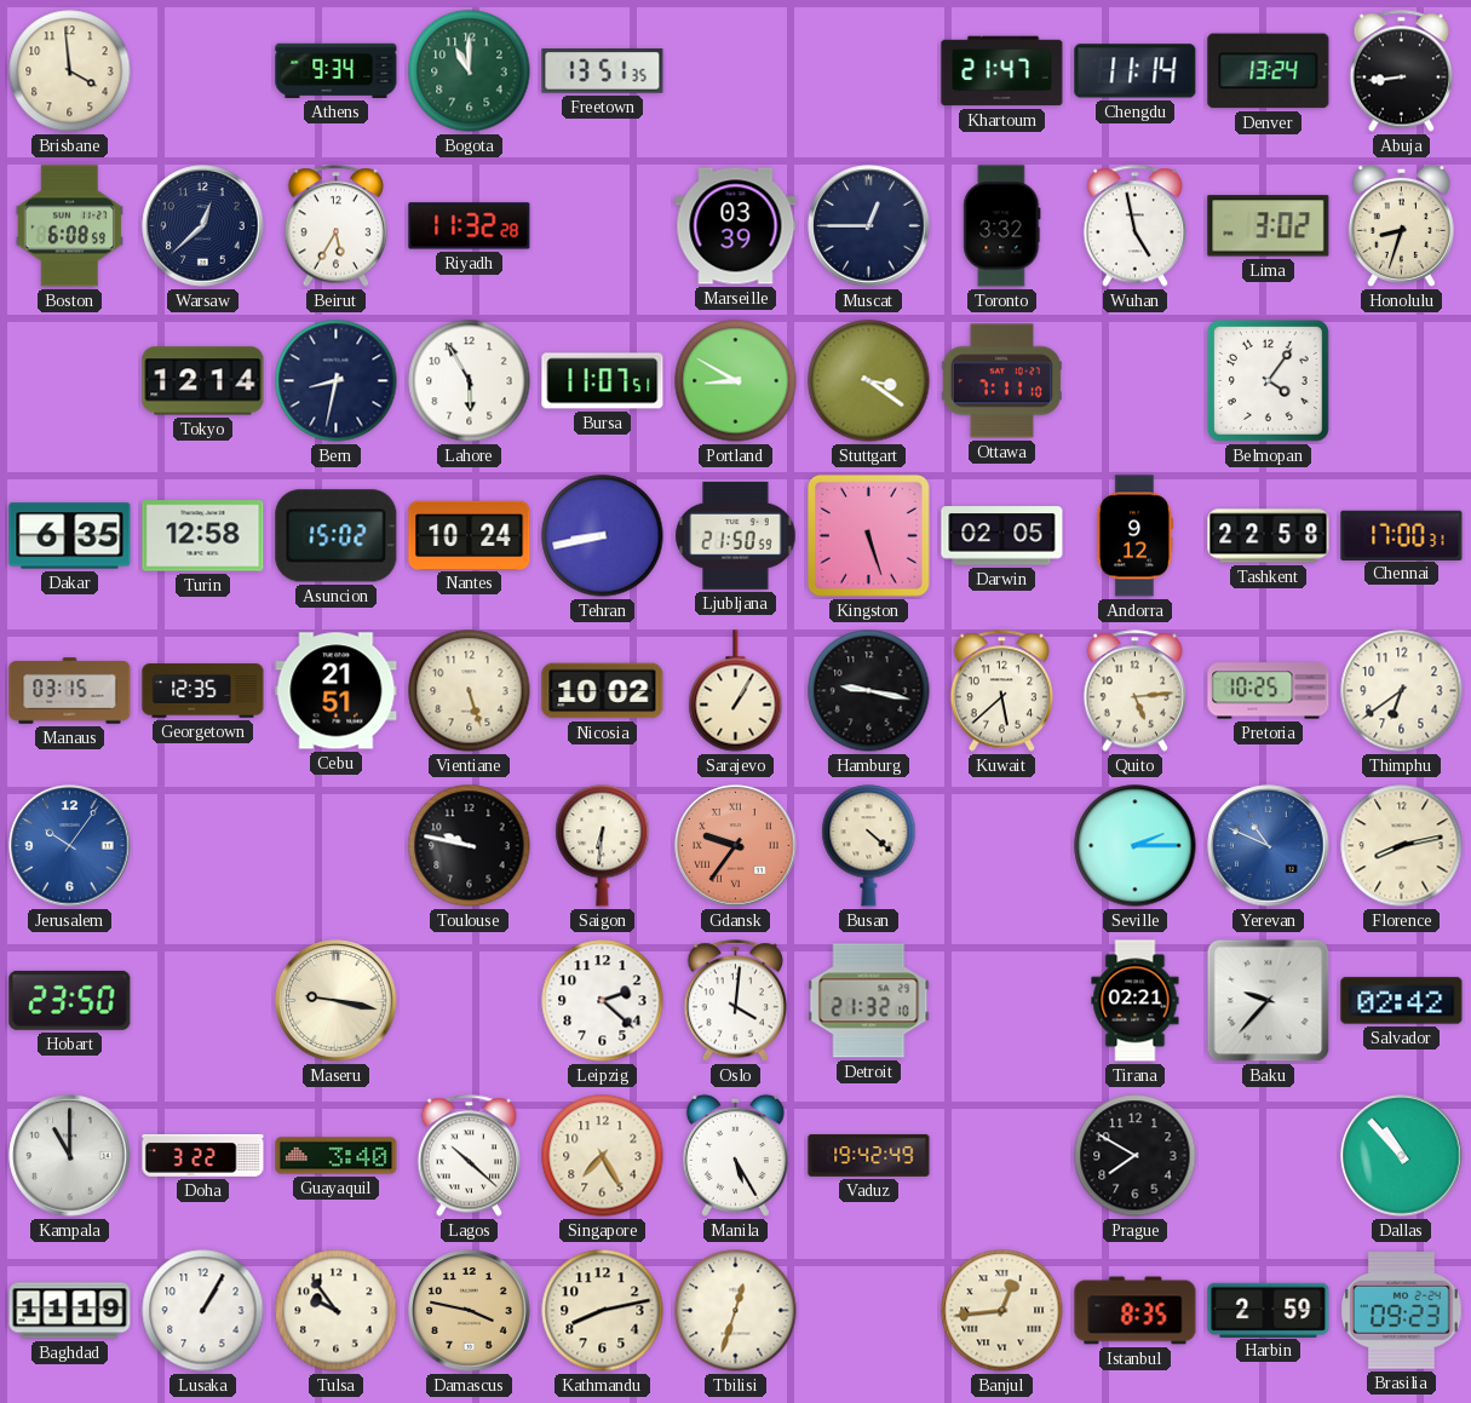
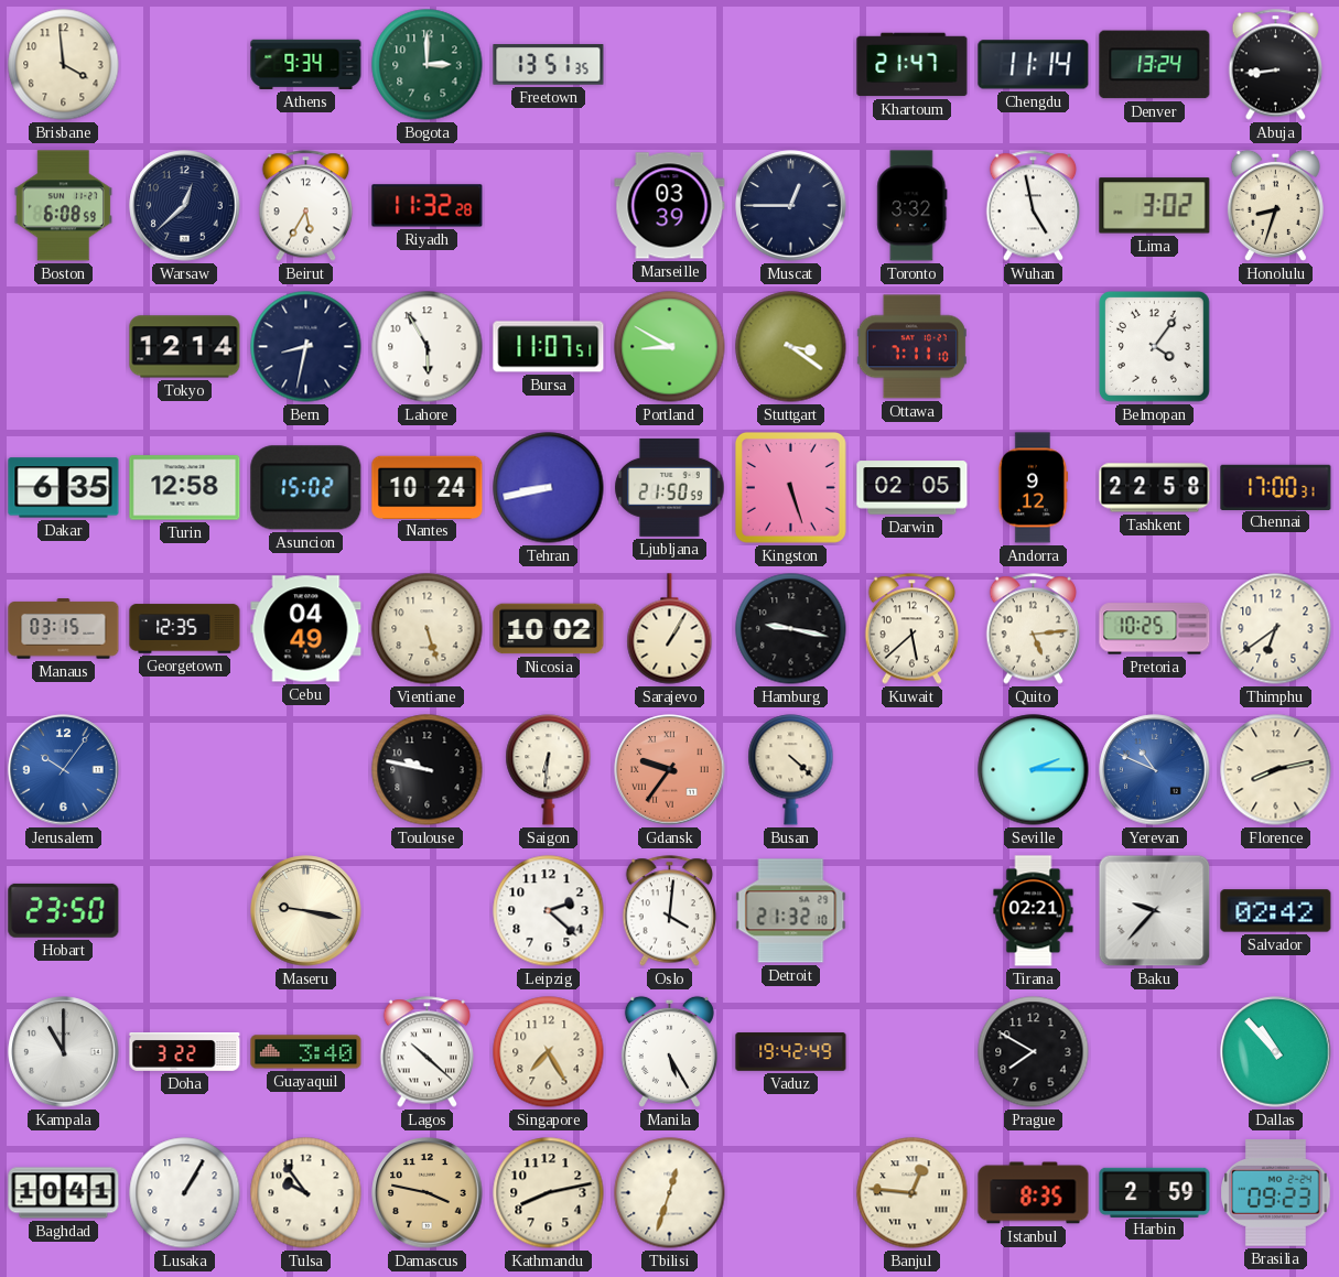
Bogota: 11:00 -> 3:00
Cebu: 21:51 -> 04:49
Baghdad: 11:19 -> 10:41
Banjul: 12:44 -> 12:46
